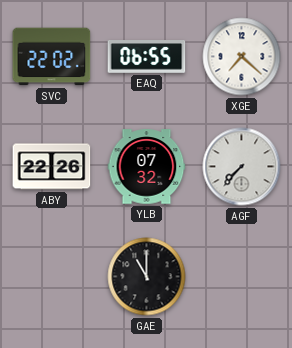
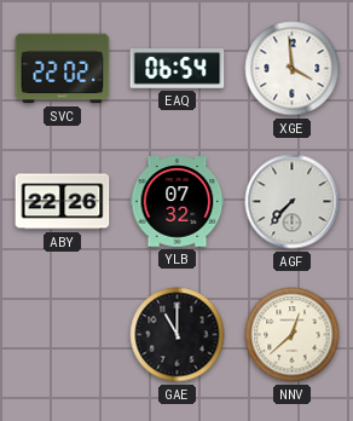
EAQ: 06:55 -> 06:54
XGE: 7:22 -> 3:59
NNV: none -> 12:38
